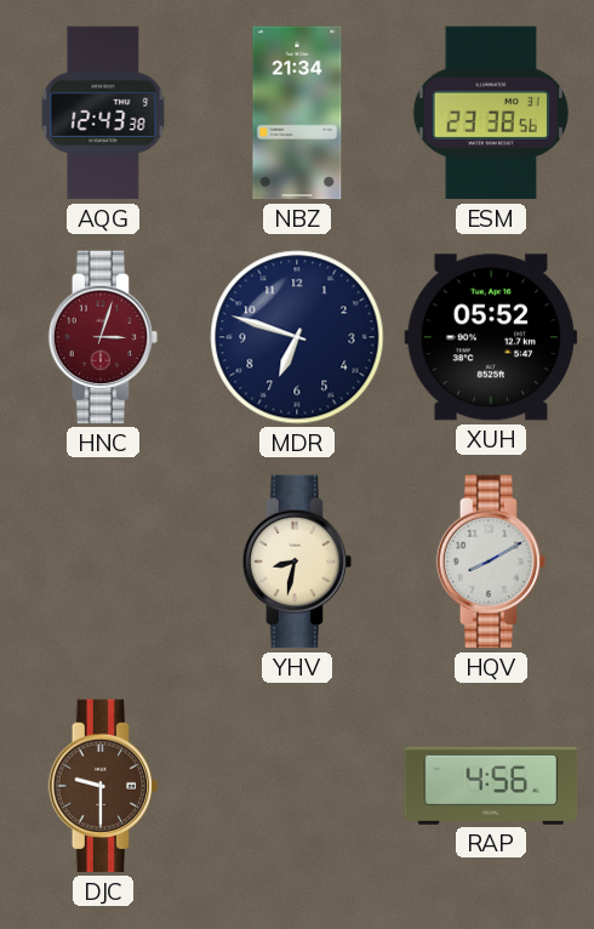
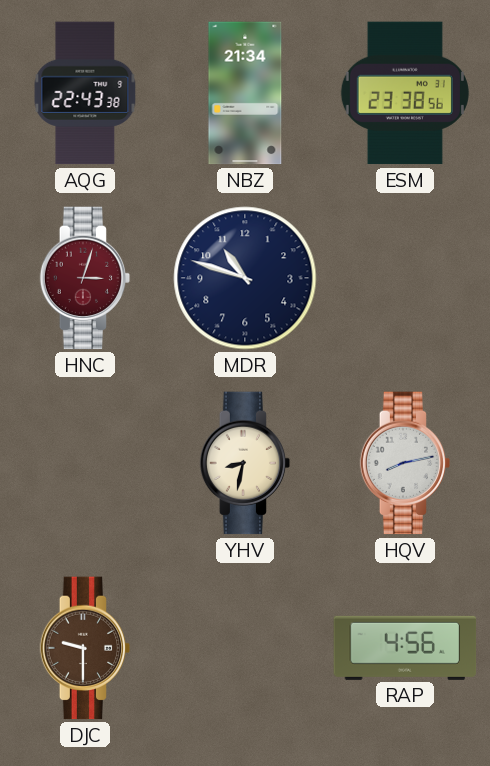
AQG: 12:43 -> 22:43
MDR: 6:48 -> 10:48
XUH: 05:52 -> none
HQV: 8:10 -> 8:13
